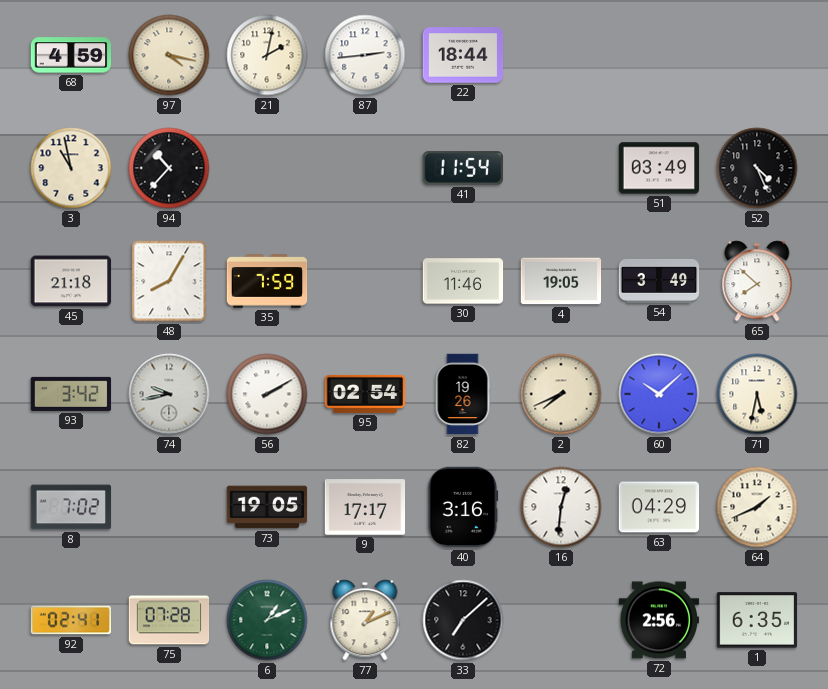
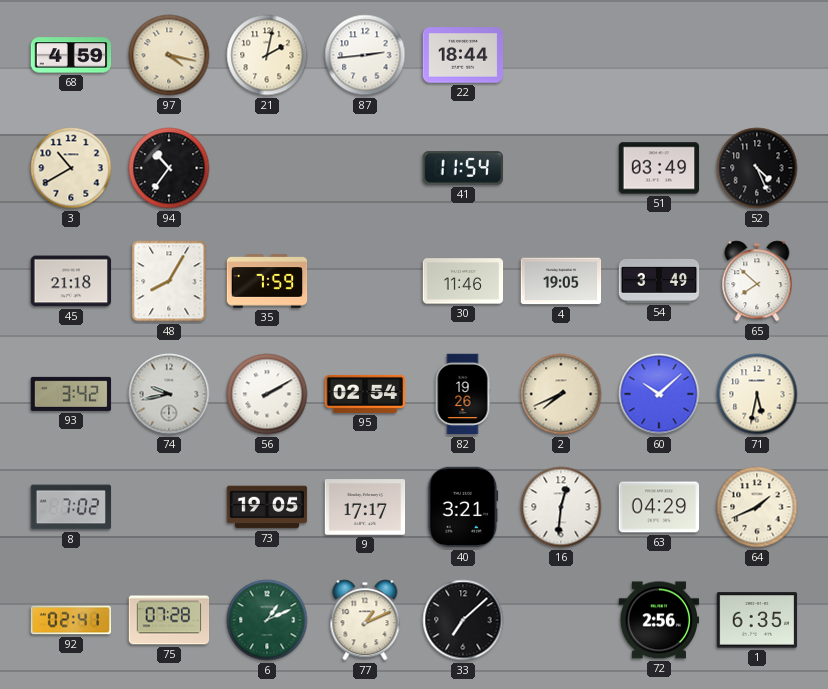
3: 10:58 -> 10:40
94: 10:37 -> 10:36
40: 3:16 -> 3:21
